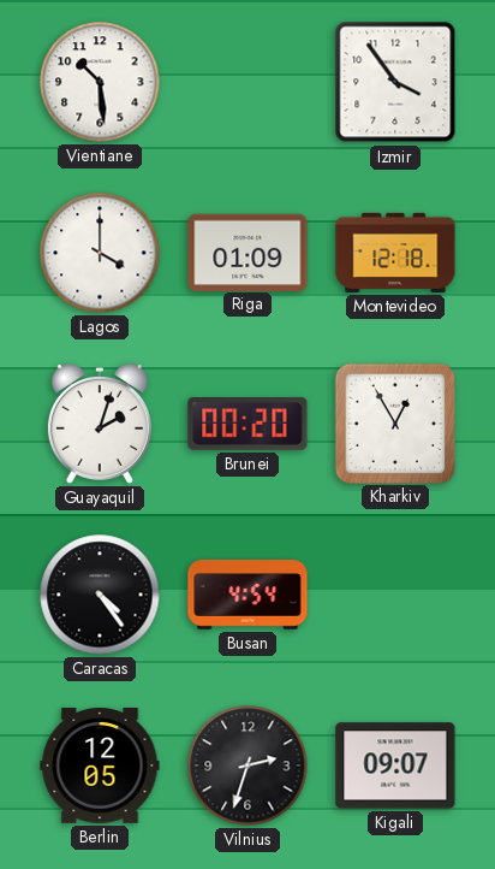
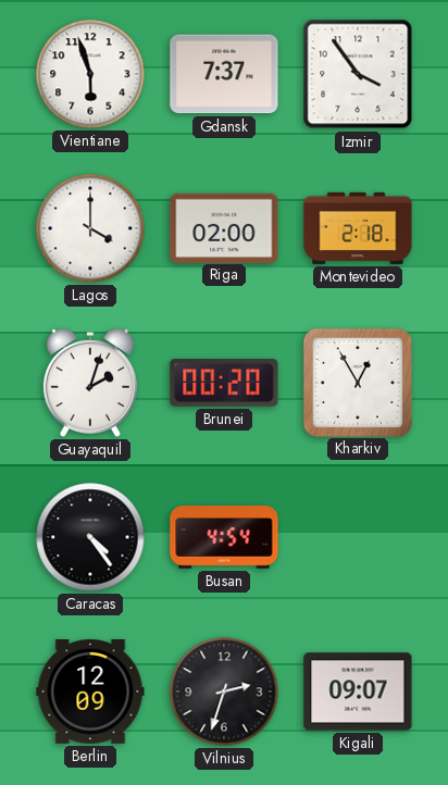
Vientiane: 10:29 -> 5:57
Gdansk: none -> 7:37
Riga: 01:09 -> 02:00
Montevideo: 12:18 -> 2:18
Berlin: 12:05 -> 12:09
